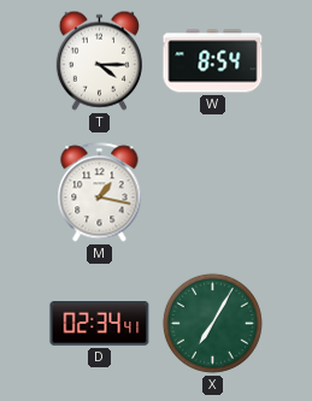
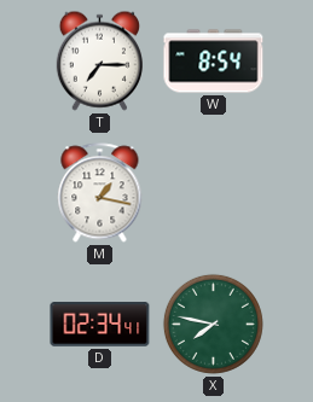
T: 4:15 -> 7:15
X: 7:05 -> 7:47
